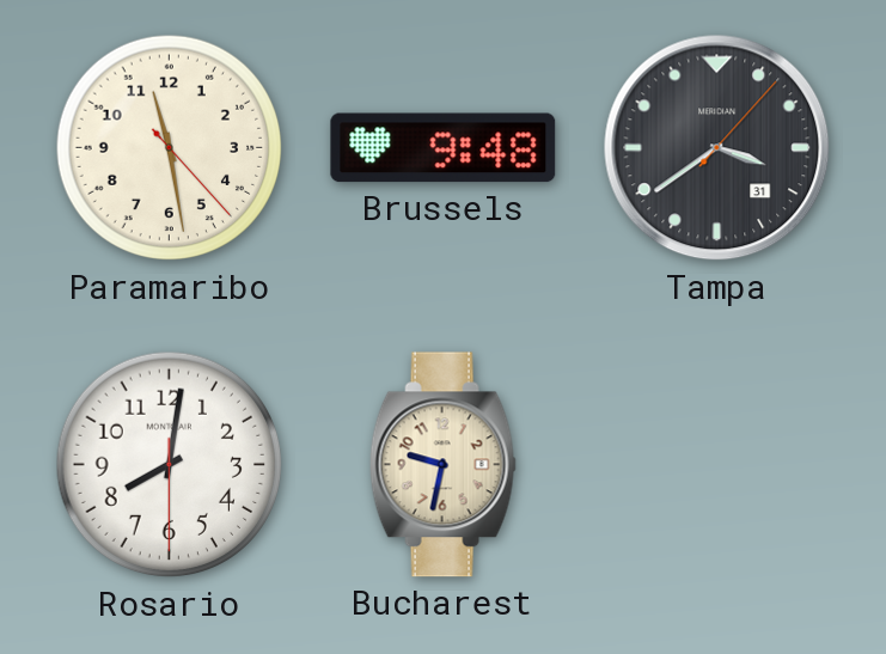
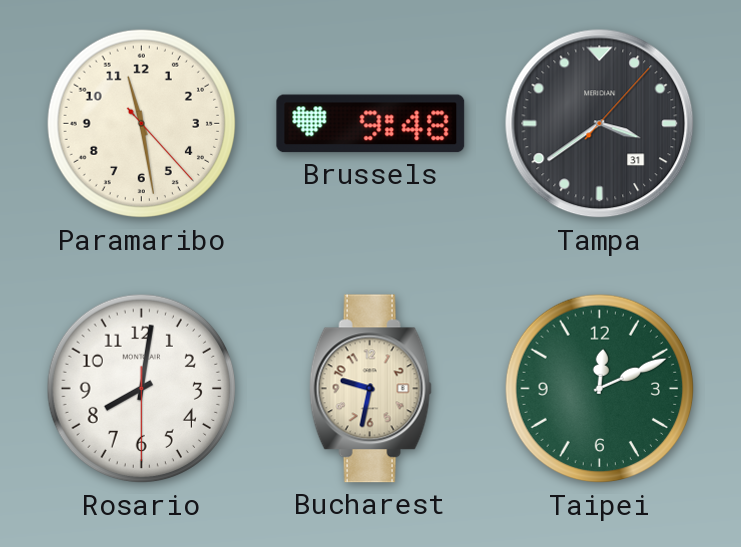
Taipei: none -> 12:11
